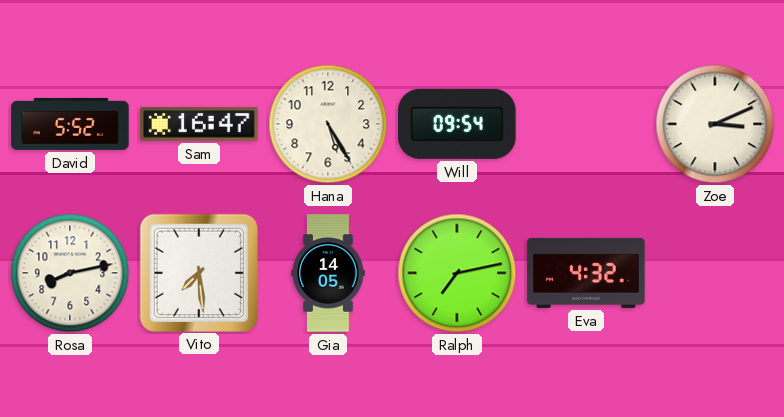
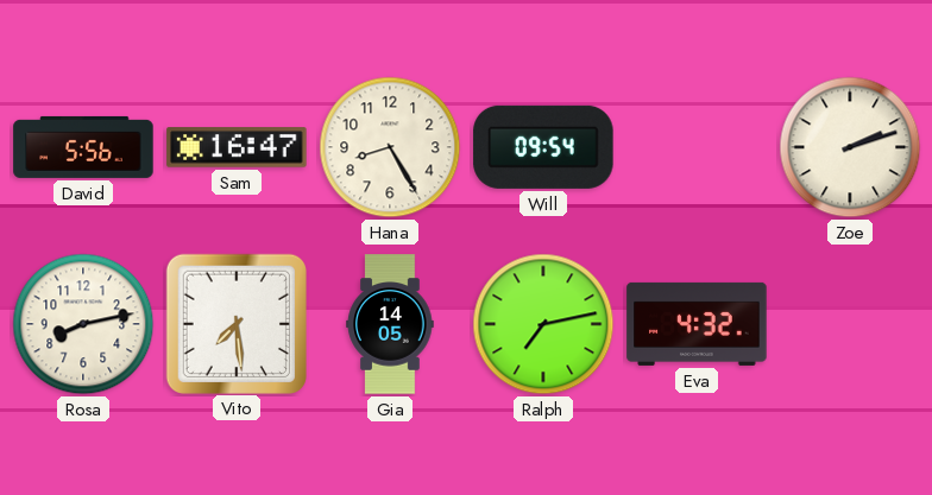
David: 5:52 -> 5:56
Hana: 5:25 -> 8:25
Zoe: 3:11 -> 2:12
